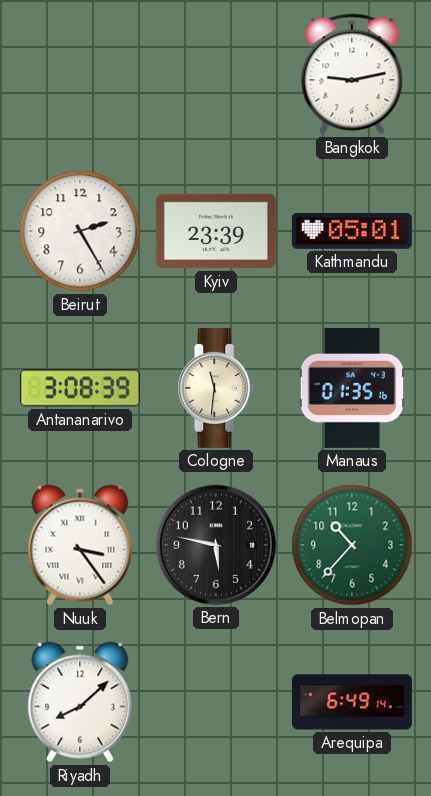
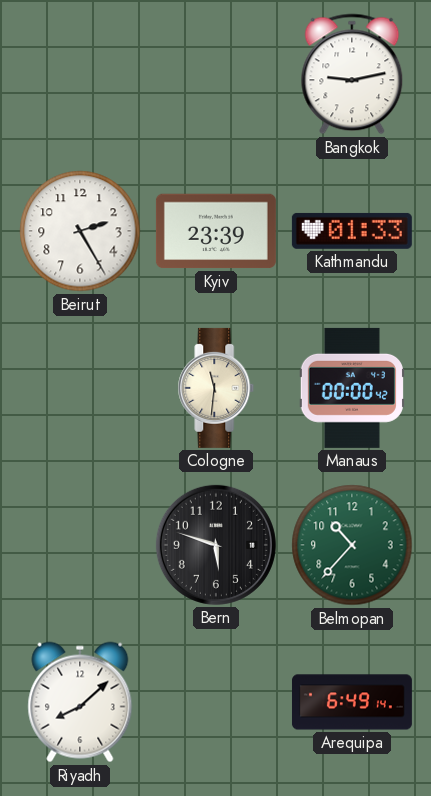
Kathmandu: 05:01 -> 01:33
Antananarivo: 3:08 -> none
Manaus: 01:35 -> 00:00
Nuuk: 3:24 -> none
Bern: 5:47 -> 5:48
